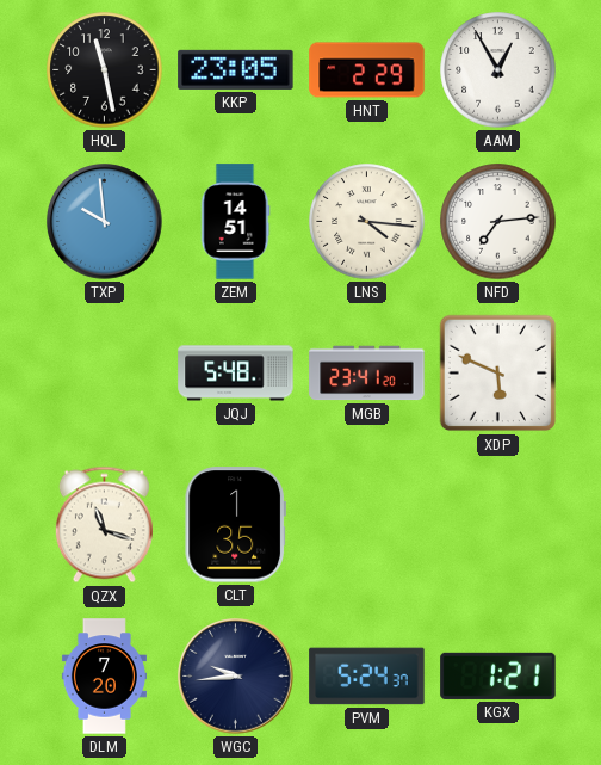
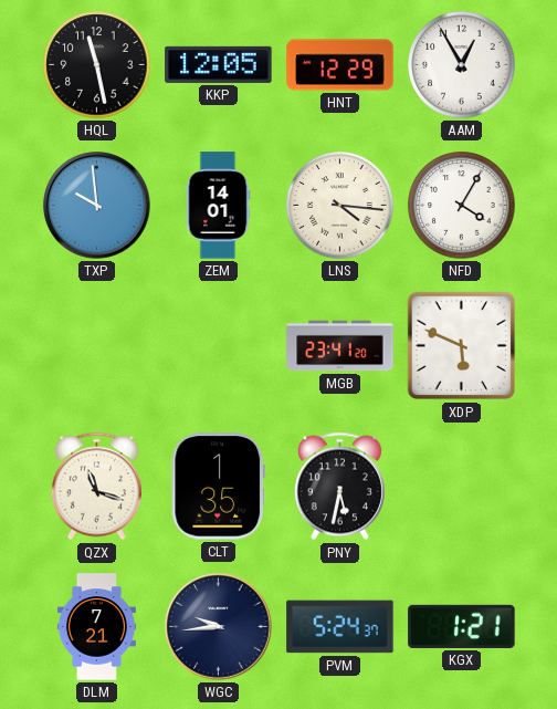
KKP: 23:05 -> 12:05
HNT: 2:29 -> 12:29
ZEM: 14:51 -> 14:01
NFD: 7:14 -> 4:05
JQJ: 5:48 -> none
PNY: none -> 5:32
DLM: 7:20 -> 7:21
